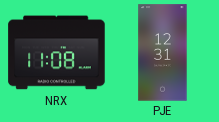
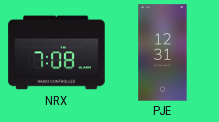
NRX: 11:08 -> 7:08
